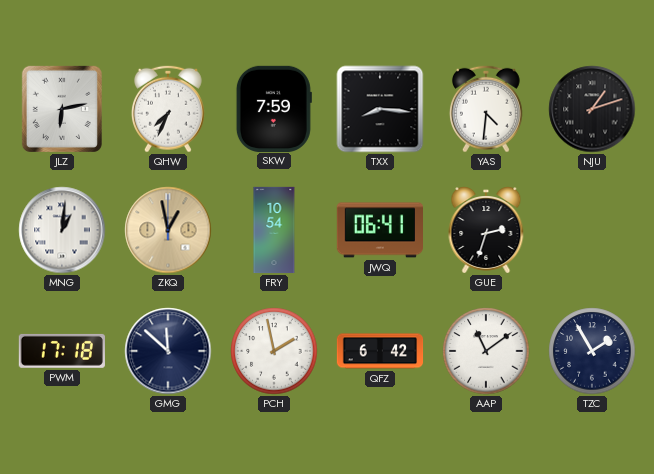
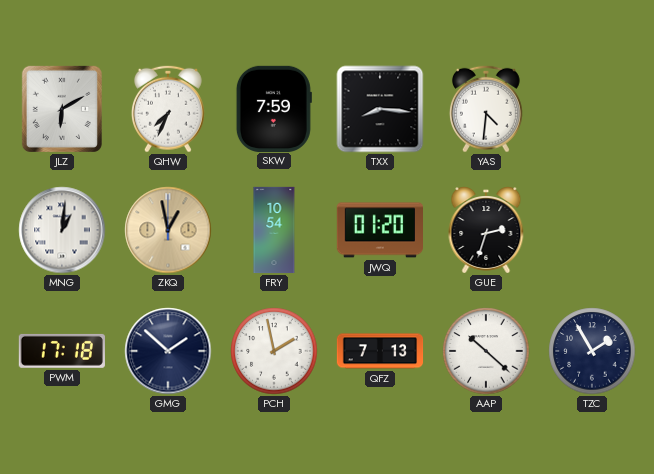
JLZ: 6:13 -> 6:10
NJU: 1:12 -> none
JWQ: 06:41 -> 01:20
GMG: 11:52 -> 1:52
QFZ: 6:42 -> 7:13
AAP: 11:09 -> 10:22
